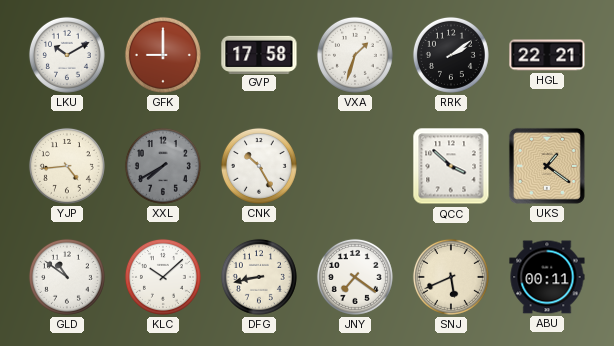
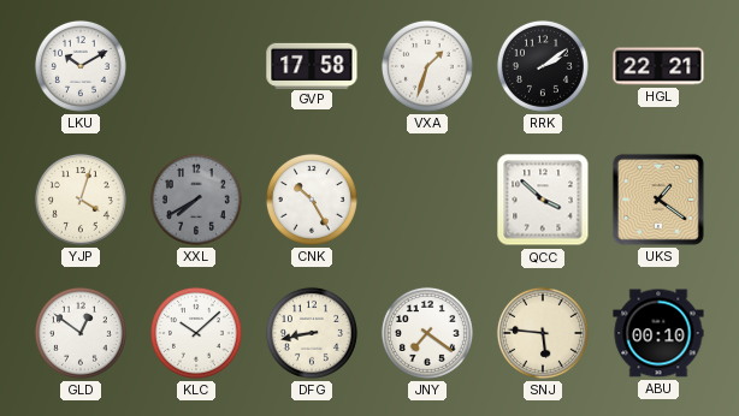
GFK: 9:00 -> none
YJP: 4:44 -> 4:03
GLD: 10:51 -> 12:51
SNJ: 5:41 -> 5:46
ABU: 00:11 -> 00:10
